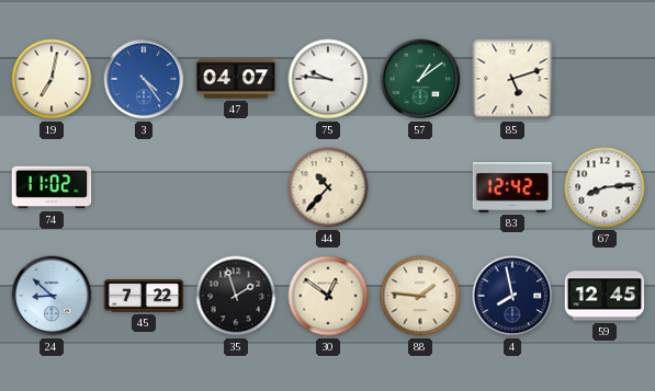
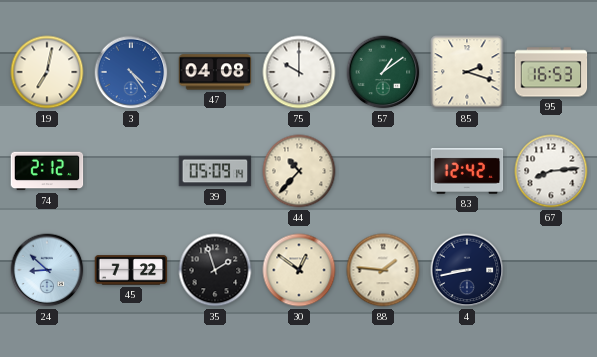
47: 04:07 -> 04:08
75: 9:46 -> 10:00
85: 5:12 -> 2:18
95: none -> 16:53
74: 11:02 -> 2:12
39: none -> 05:09
4: 7:58 -> 8:43
59: 12:45 -> none
